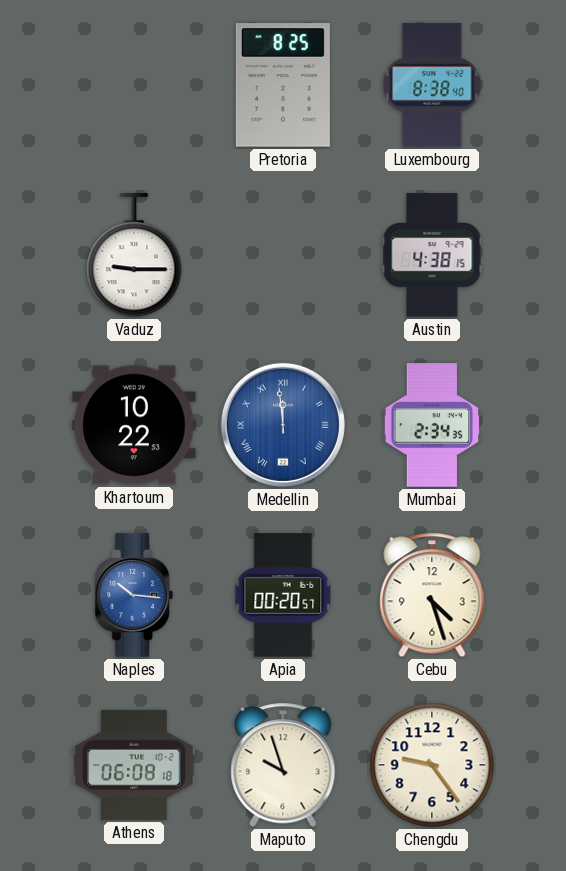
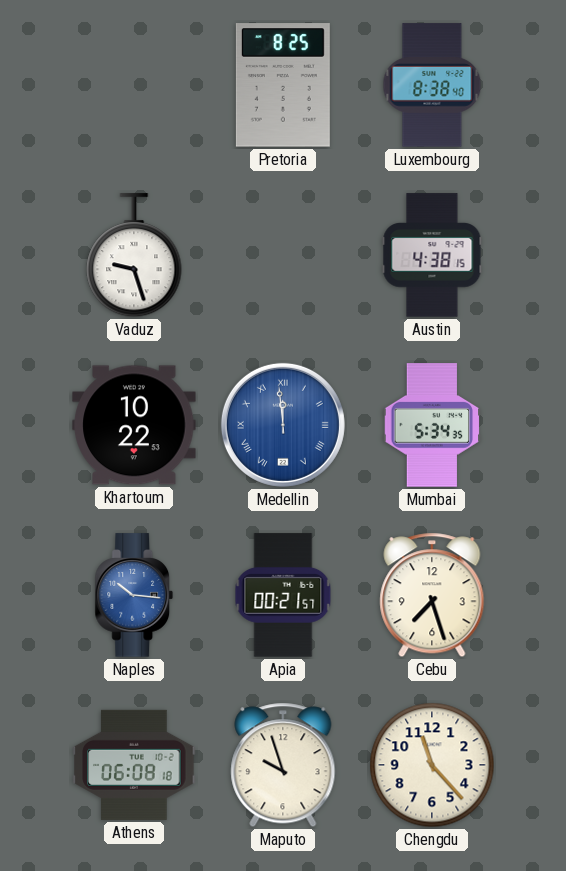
Vaduz: 9:15 -> 9:27
Mumbai: 2:34 -> 5:34
Apia: 00:20 -> 00:21
Cebu: 4:27 -> 7:27
Chengdu: 9:24 -> 11:23
